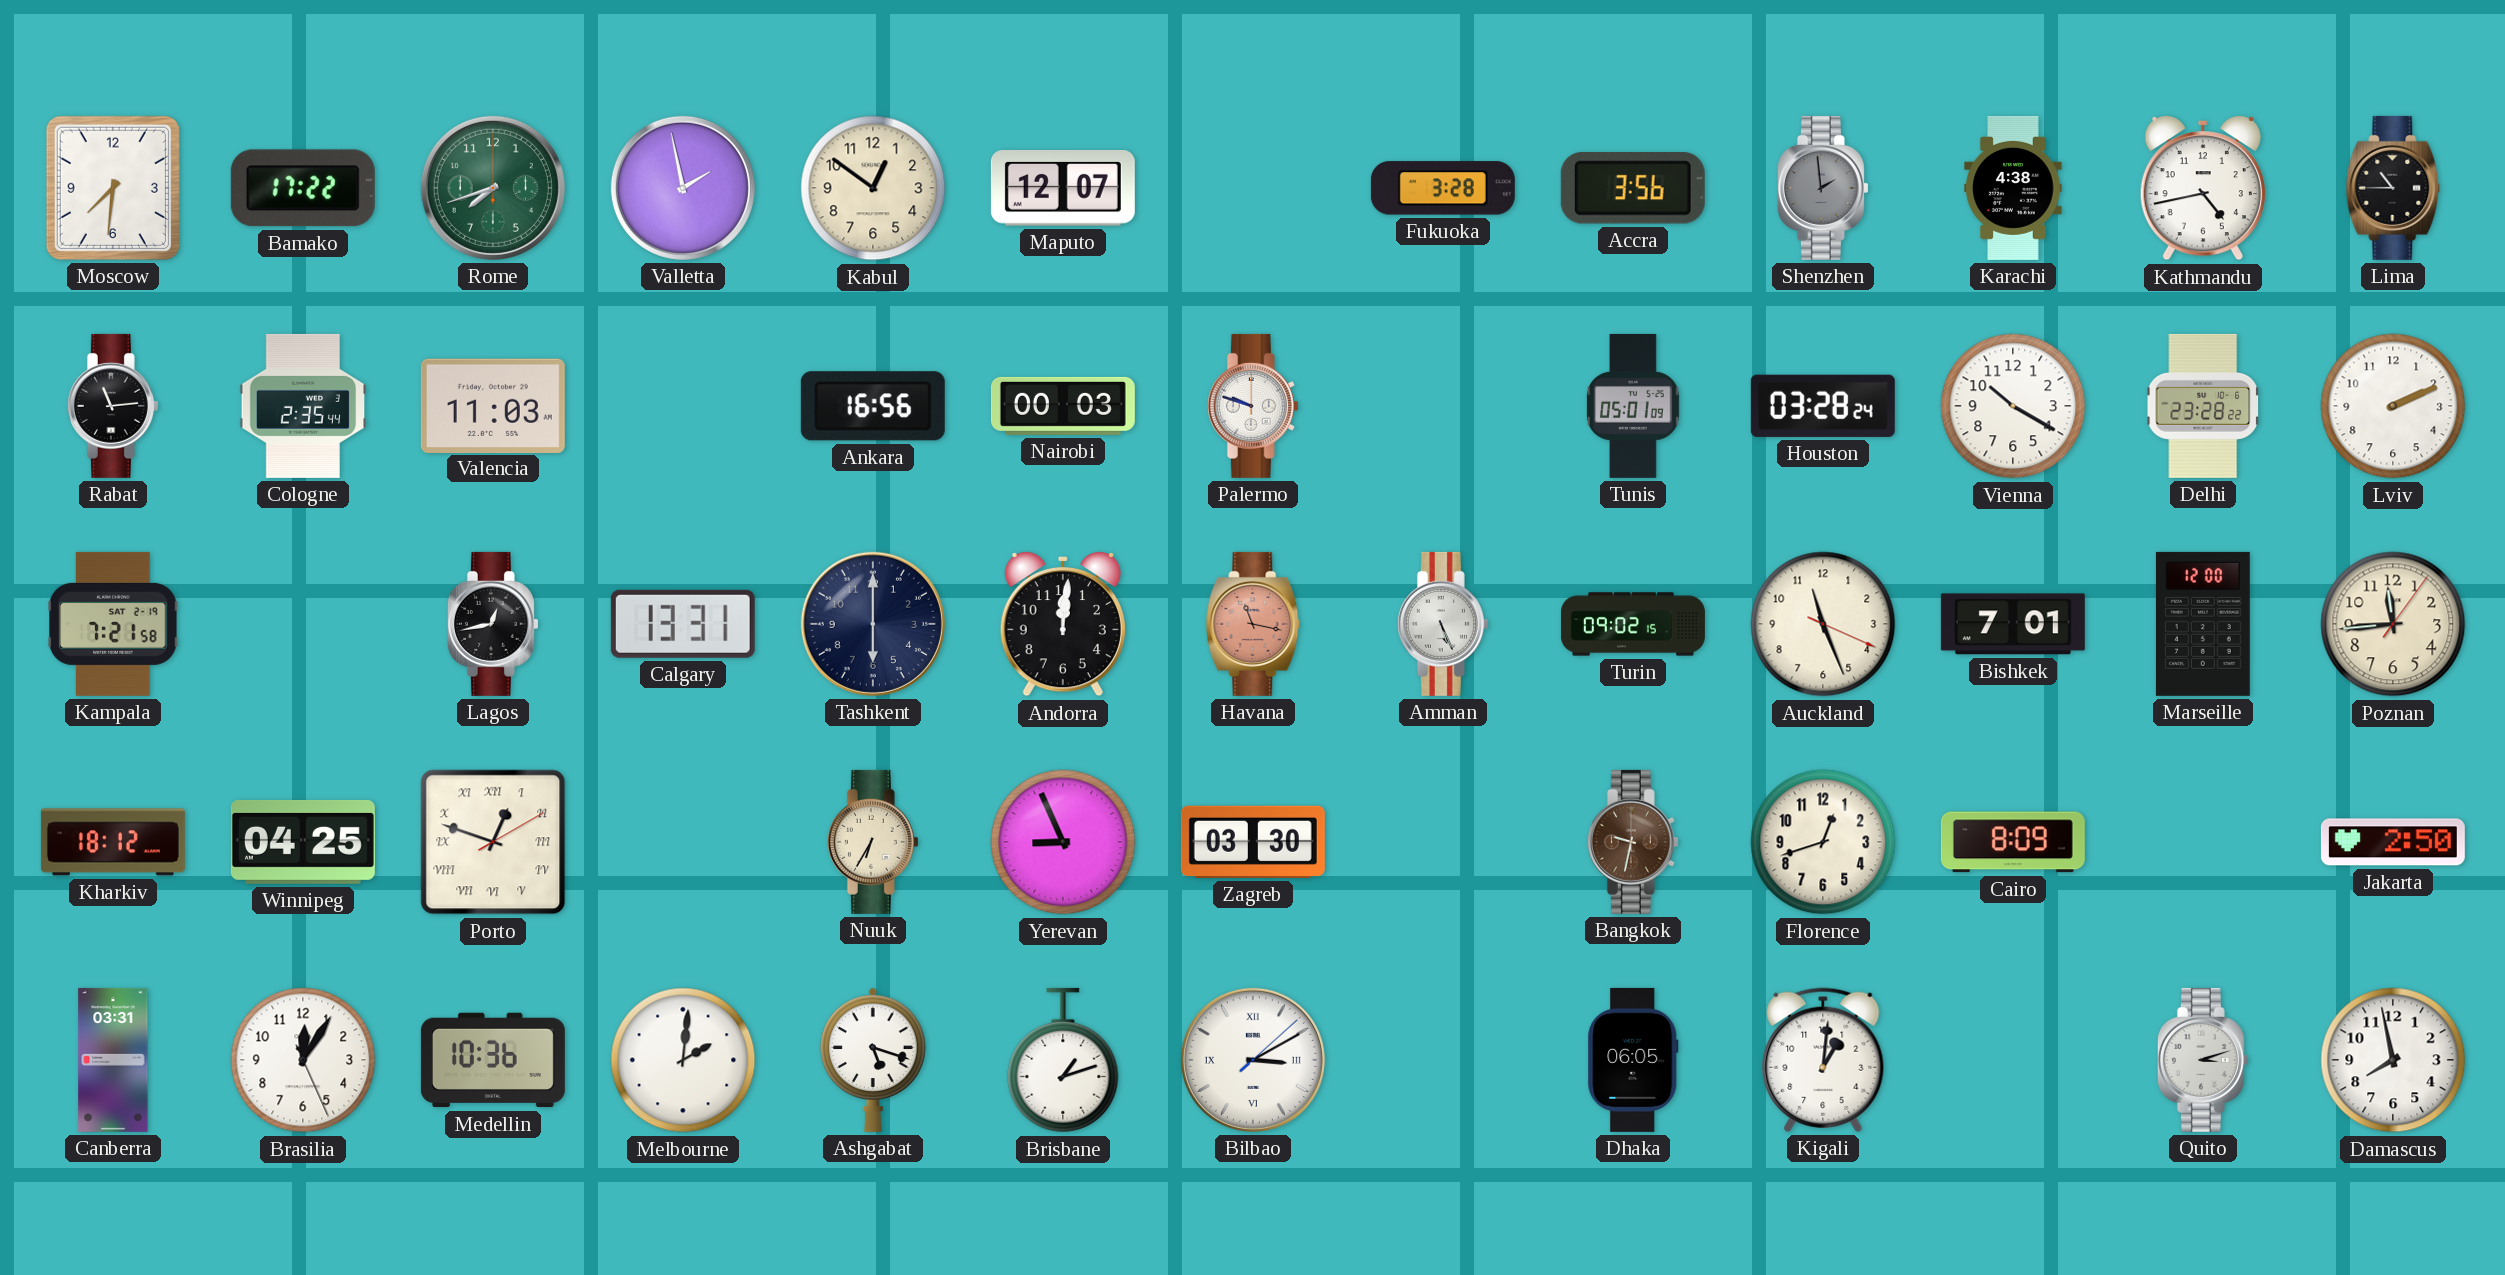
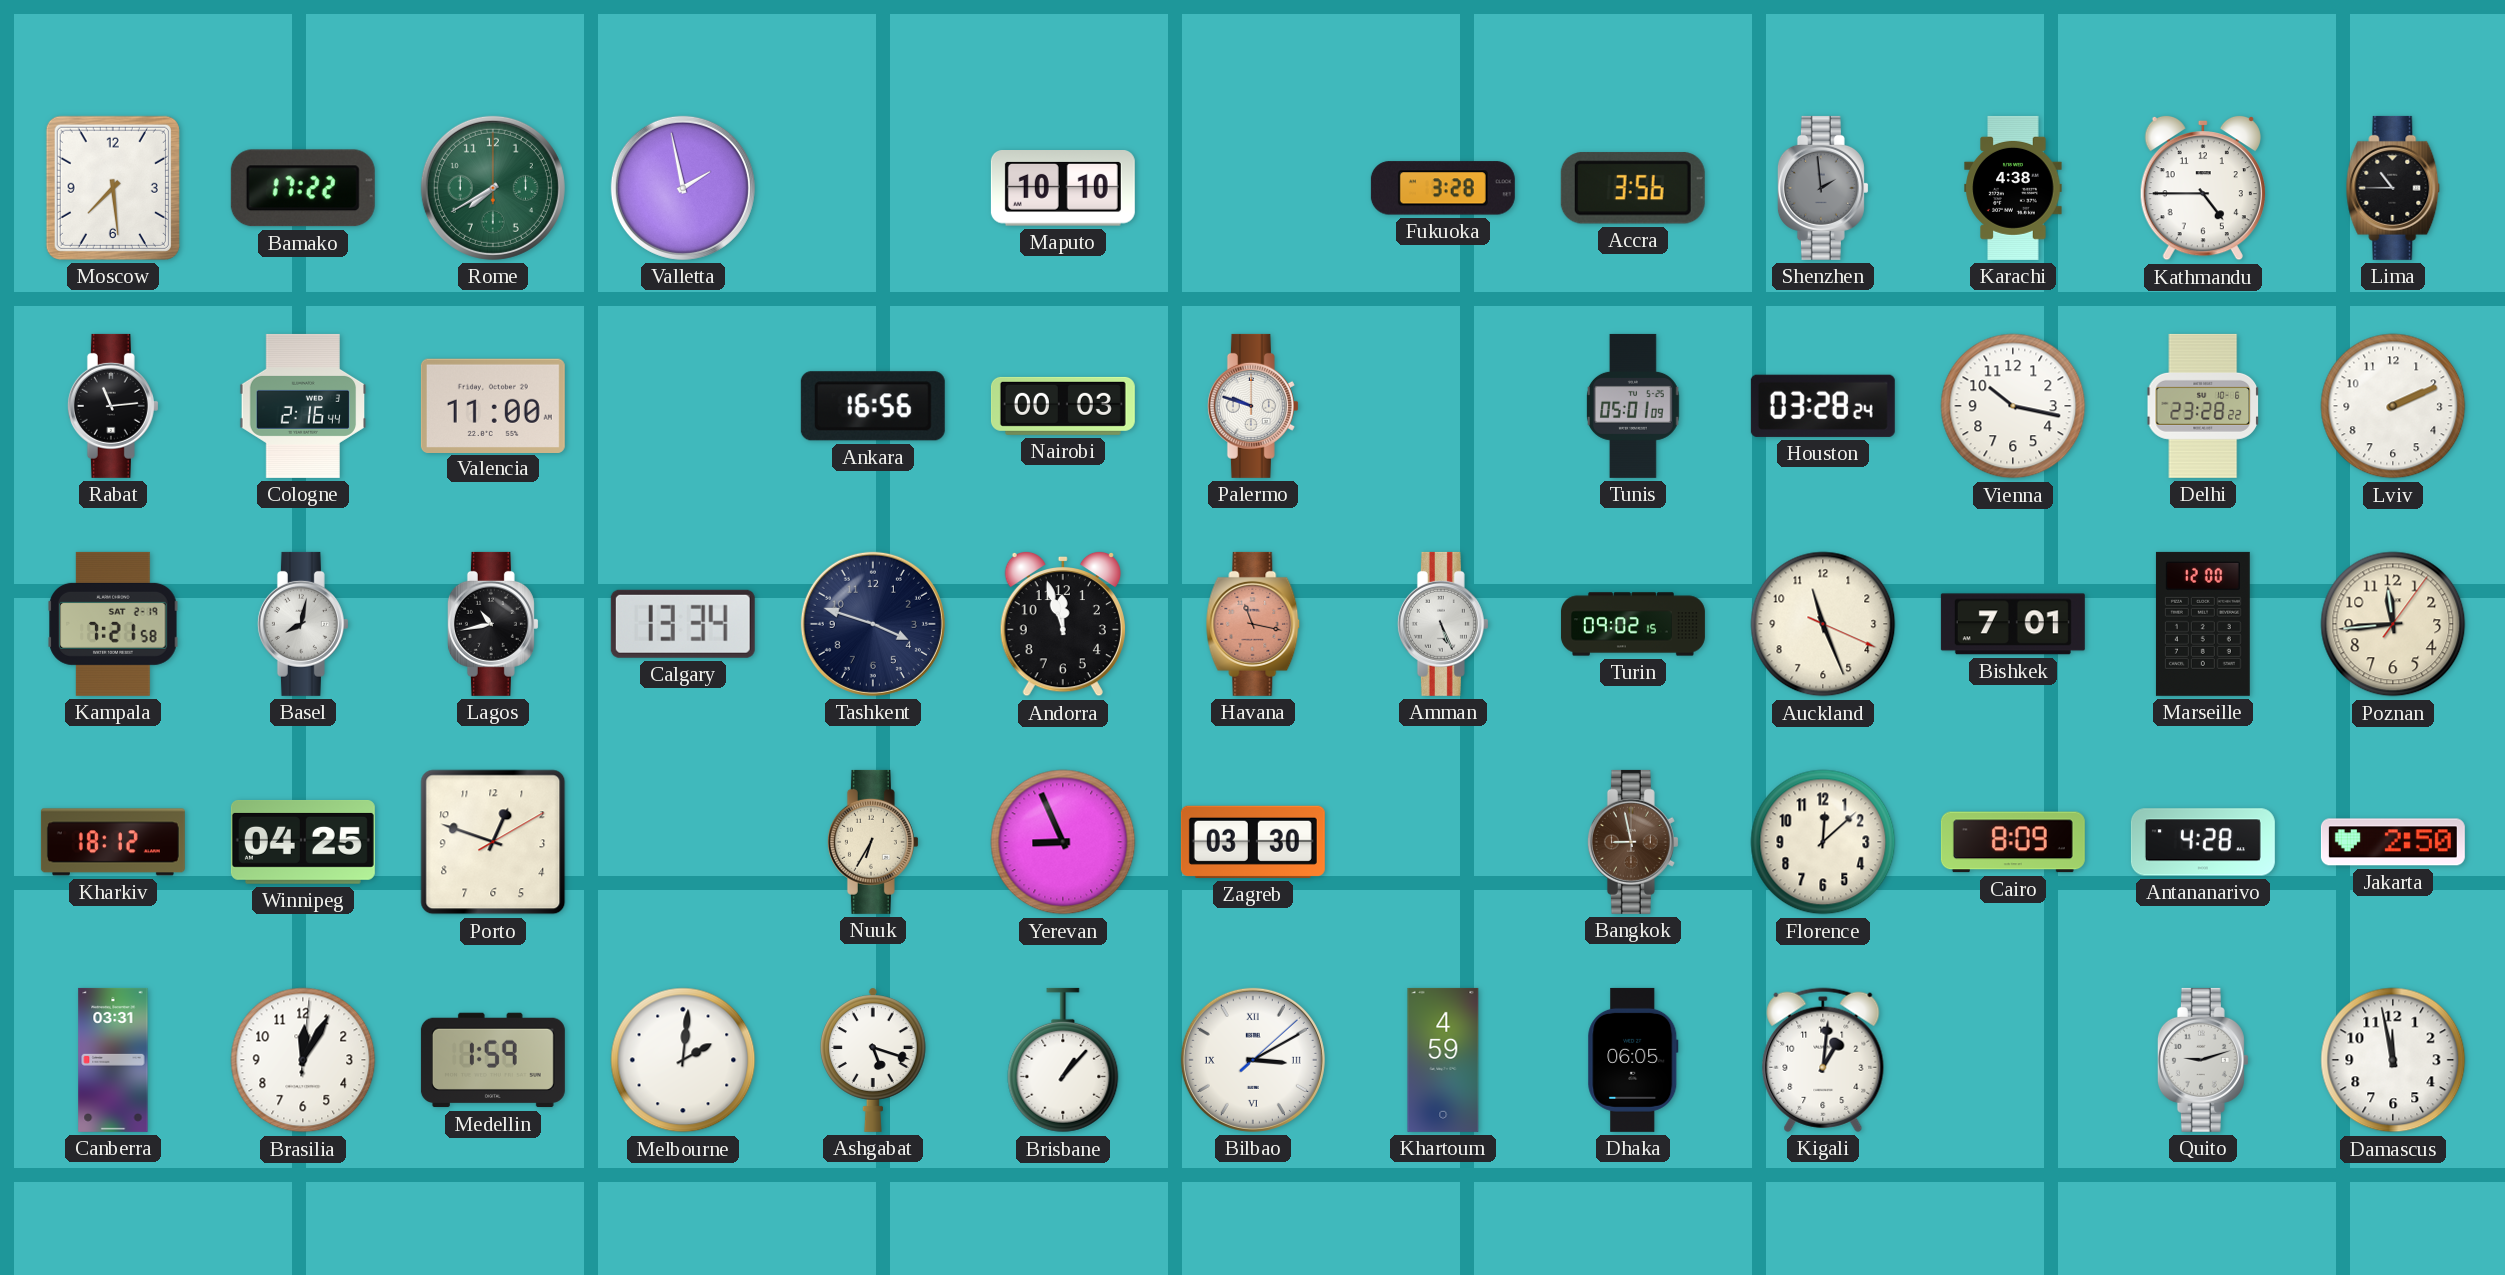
Moscow: 7:31 -> 7:29
Rome: 7:42 -> 7:40
Kabul: 12:51 -> none
Maputo: 12:07 -> 10:10
Kathmandu: 4:43 -> 4:45
Cologne: 2:35 -> 2:16
Valencia: 11:03 -> 11:00
Vienna: 10:20 -> 10:17
Basel: none -> 8:02
Lagos: 12:43 -> 10:43
Calgary: 13:31 -> 13:34
Tashkent: 6:00 -> 3:48
Andorra: 12:01 -> 11:57
Porto numerals: Roman -> Arabic
Bangkok: 9:32 -> 8:58
Florence: 12:42 -> 12:08
Antananarivo: none -> 4:28
Brasilia: 12:05:26 -> 12:05:01
Medellin: 10:36 -> 1:59
Brisbane: 1:12 -> 1:07
Khartoum: none -> 4:59
Quito: 3:12 -> 9:12
Damascus: 7:58 -> 11:58
